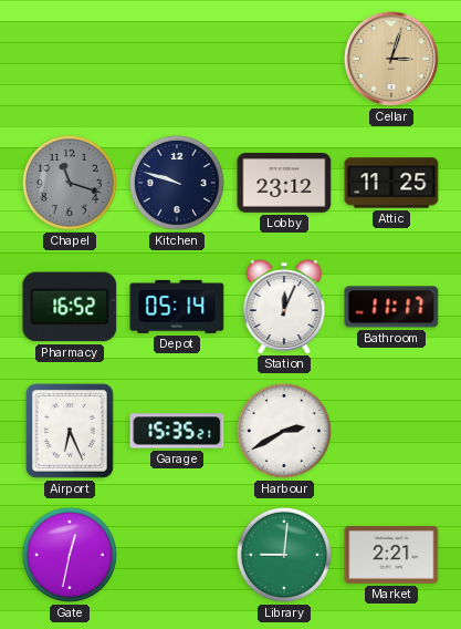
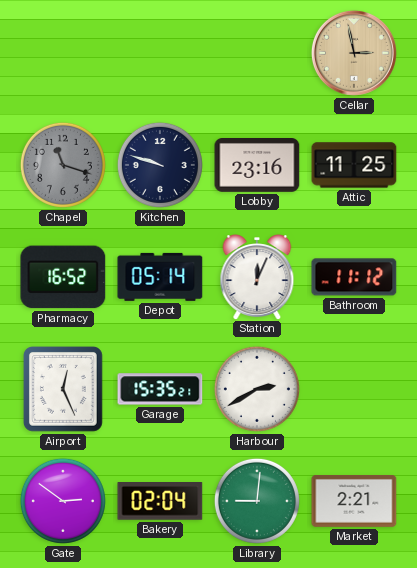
Cellar: 3:03 -> 2:58
Lobby: 23:12 -> 23:16
Bathroom: 11:17 -> 11:12
Airport: 6:26 -> 12:26
Gate: 12:32 -> 2:51
Bakery: none -> 02:04
